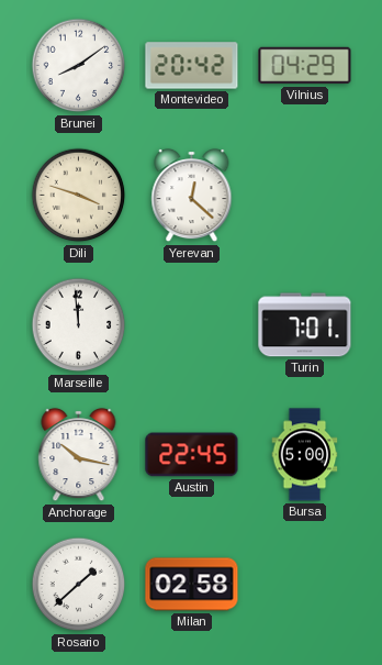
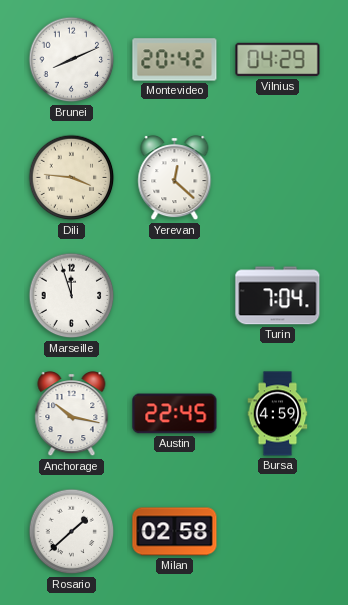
Brunei: 8:09 -> 8:11
Dili: 3:48 -> 3:46
Marseille: 11:59 -> 11:57
Turin: 7:01 -> 7:04
Bursa: 5:00 -> 4:59
